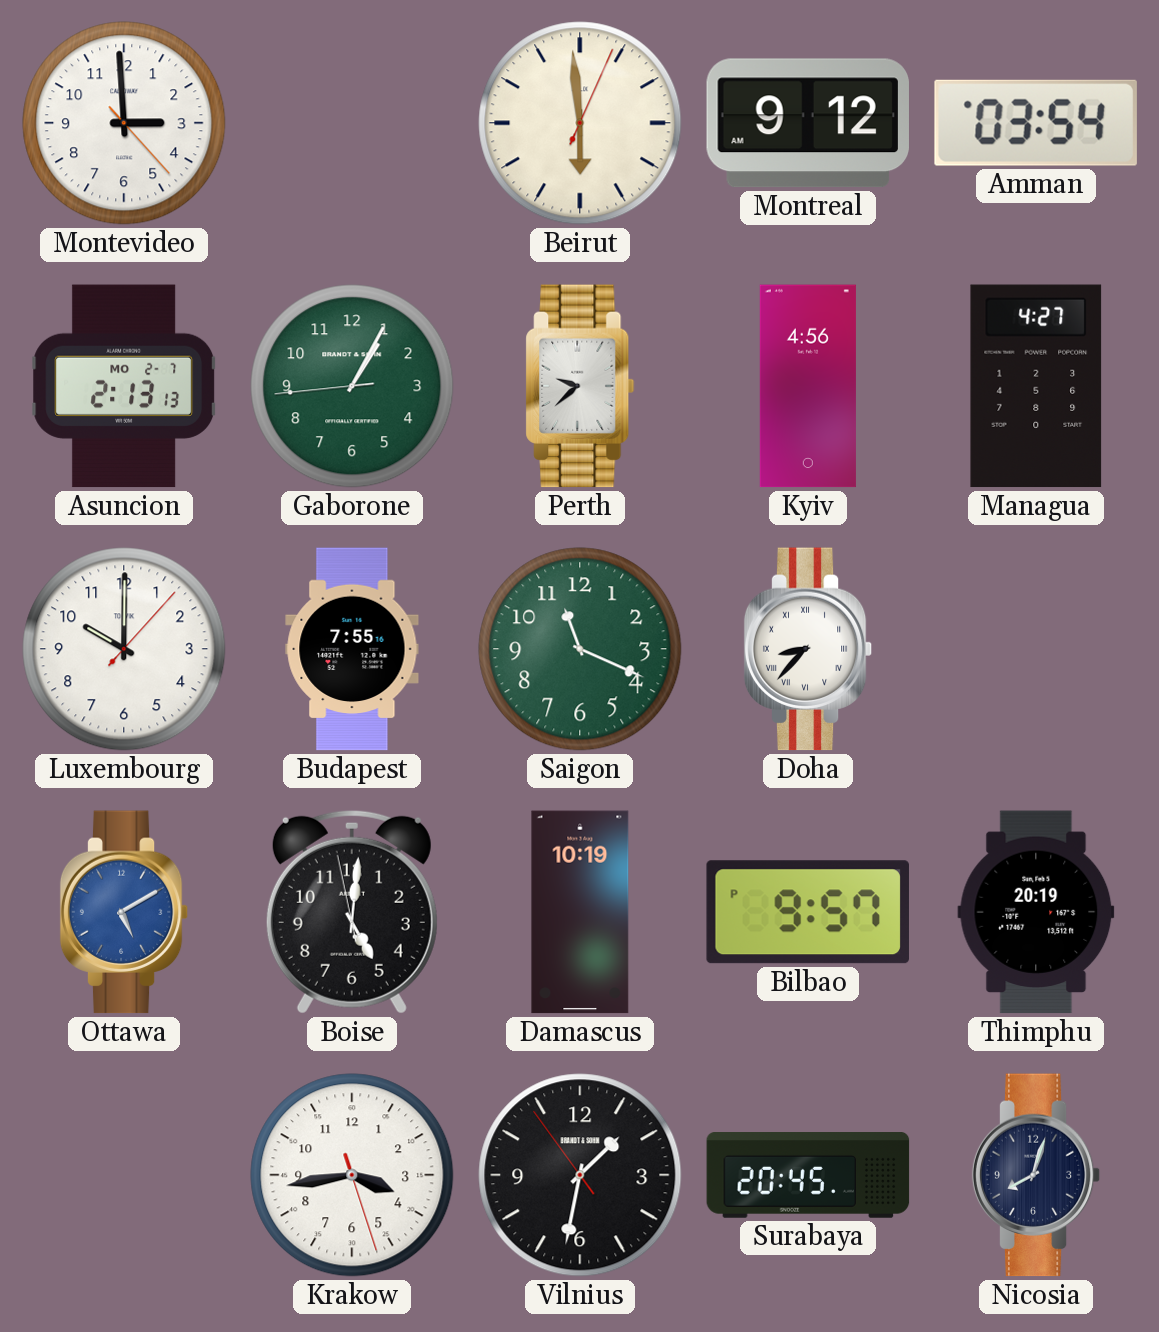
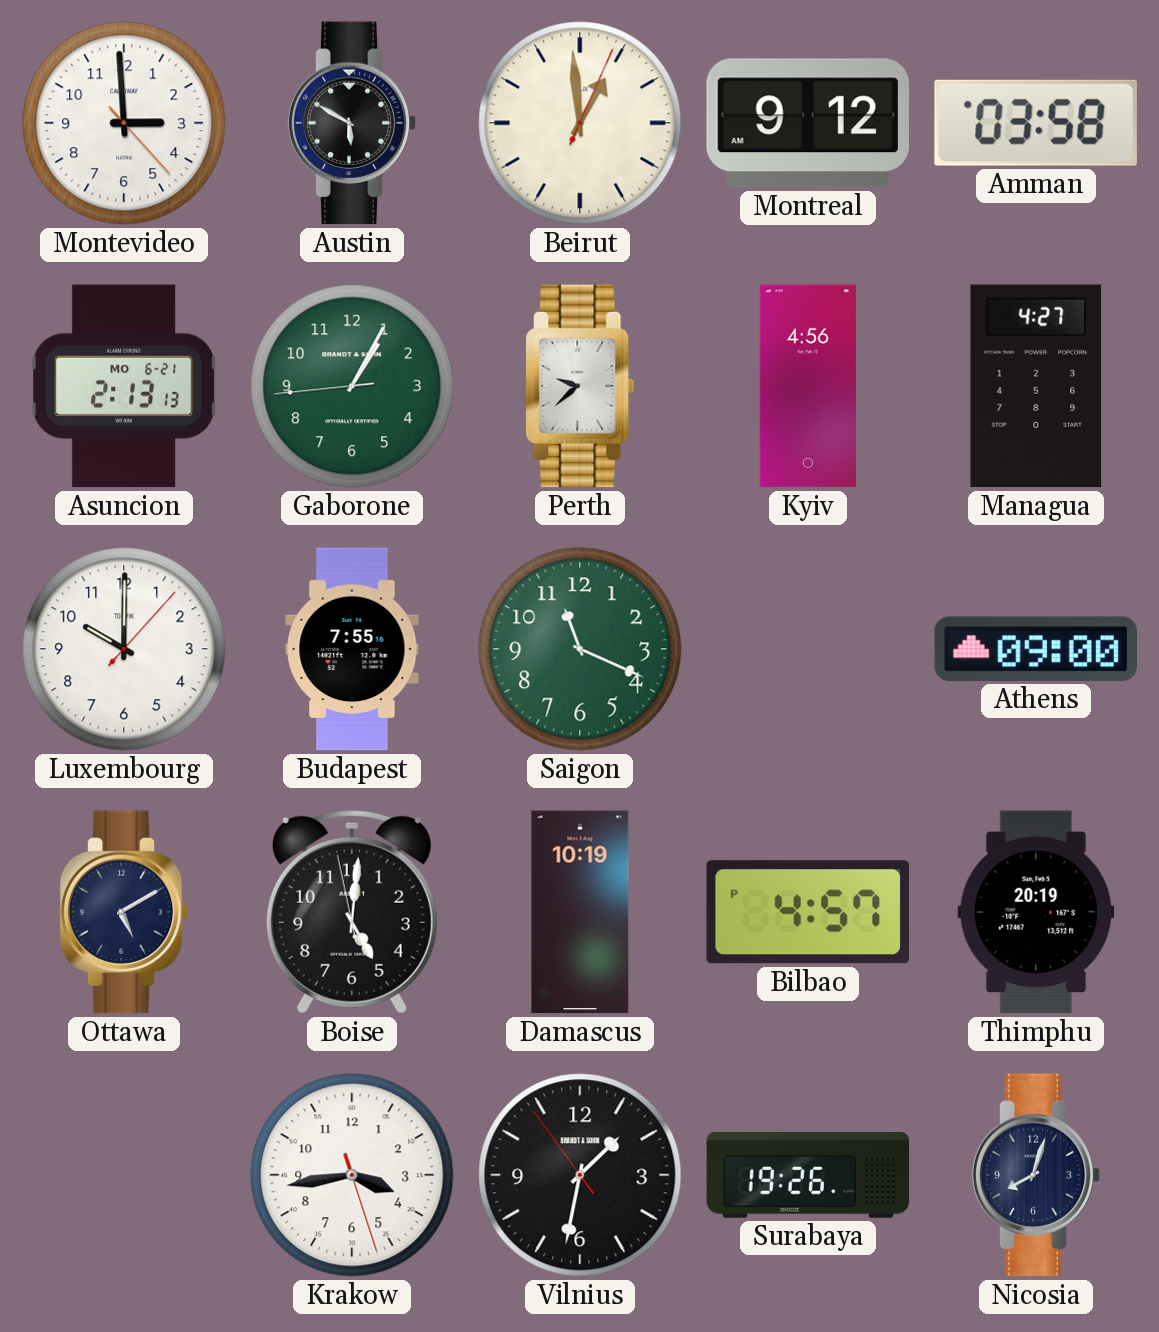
Austin: none -> 5:50
Beirut: 5:59 -> 12:59
Amman: 03:54 -> 03:58
Asuncion date: MO 2-7 -> MO 6-21
Doha: 8:37 -> none
Athens: none -> 09:00
Ottawa dial: blue -> navy
Bilbao: 9:57 -> 4:57
Surabaya: 20:45 -> 19:26
